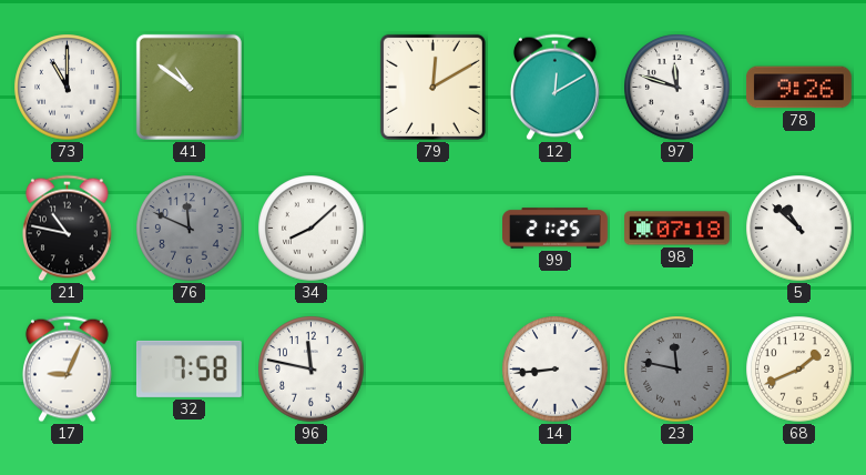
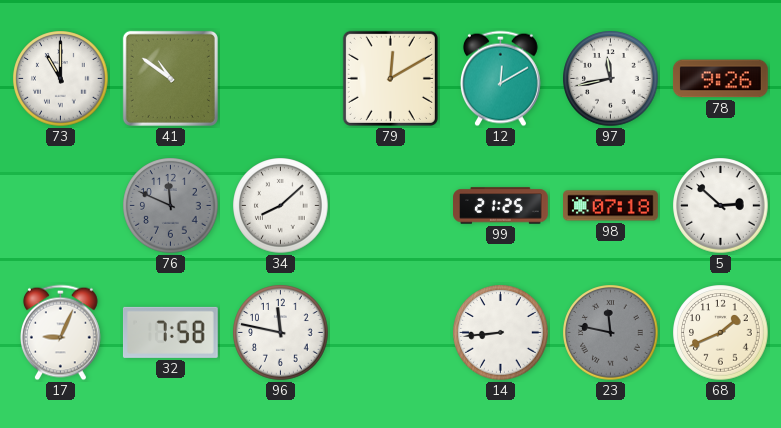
97: 11:48 -> 11:43
21: 10:47 -> none
5: 10:52 -> 2:52
